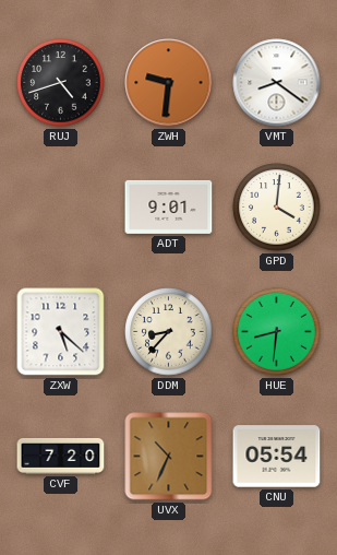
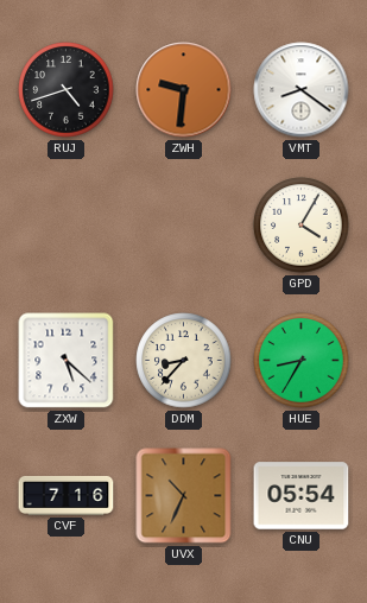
ADT: 9:01 -> none
GPD: 4:01 -> 4:05
HUE: 8:31 -> 8:35
CVF: 7:20 -> 7:16
